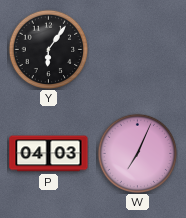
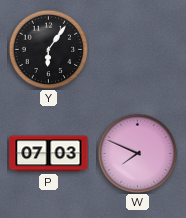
P: 04:03 -> 07:03
W: 7:04 -> 7:49
